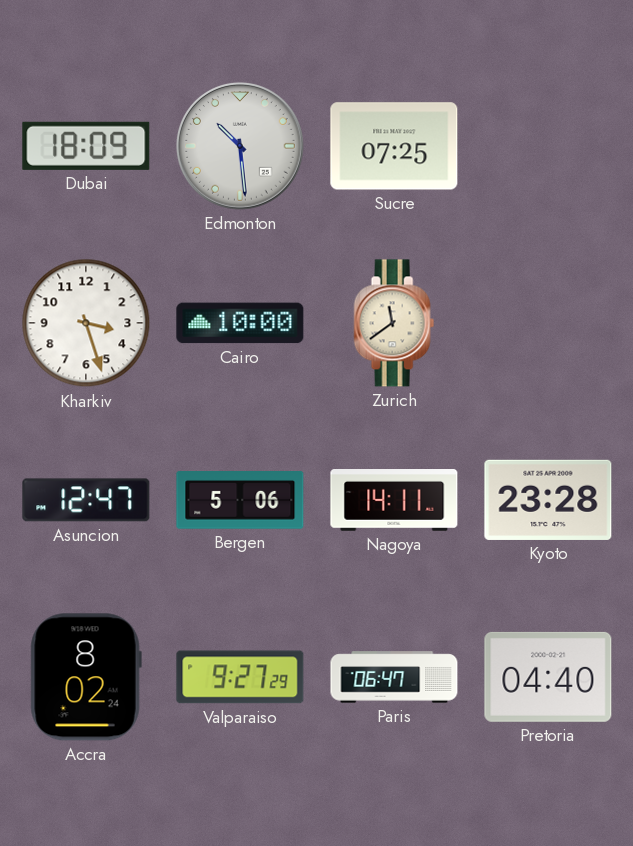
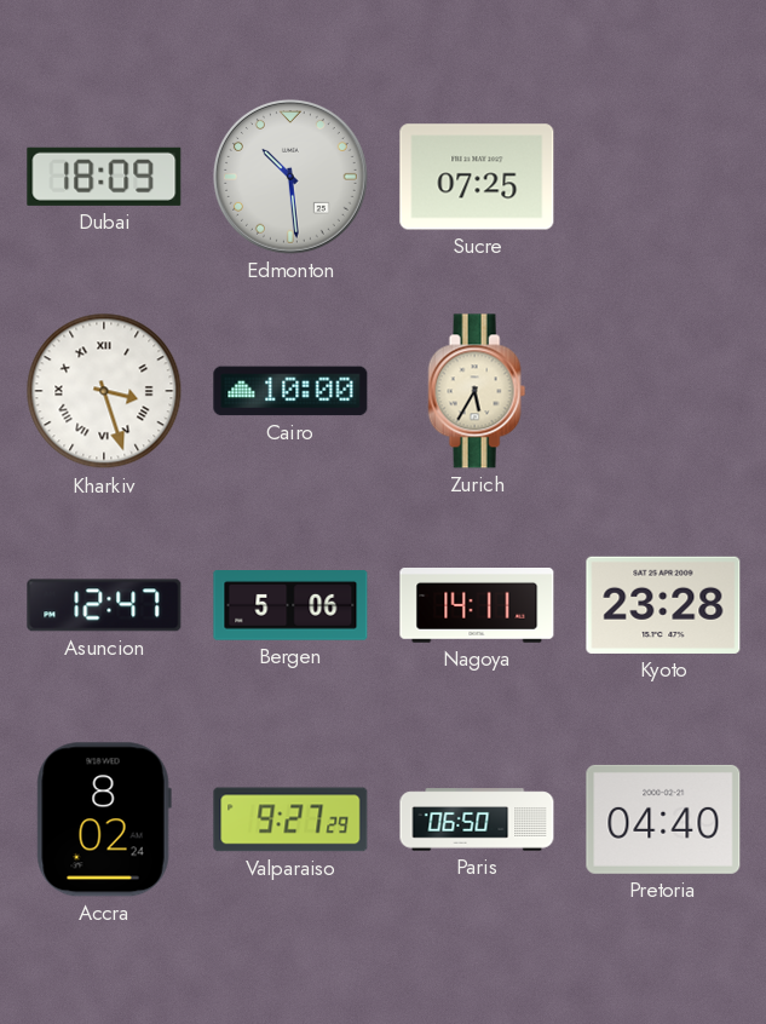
Kharkiv numerals: Arabic -> Roman
Zurich: 11:39 -> 5:35
Paris: 06:47 -> 06:50
